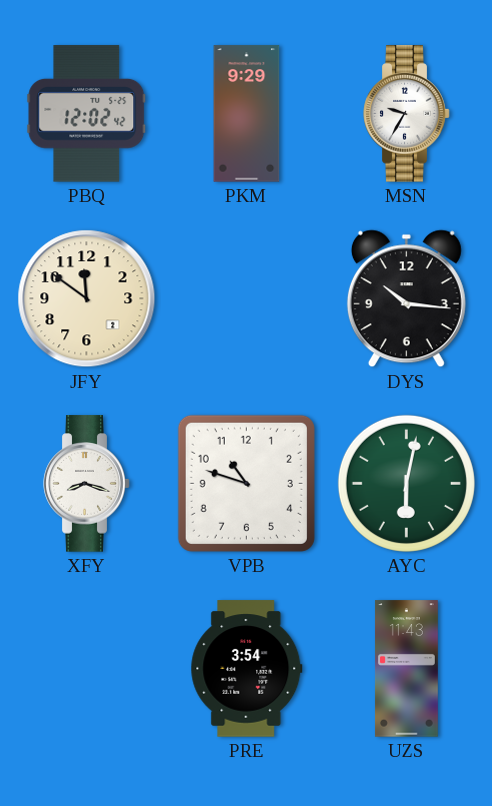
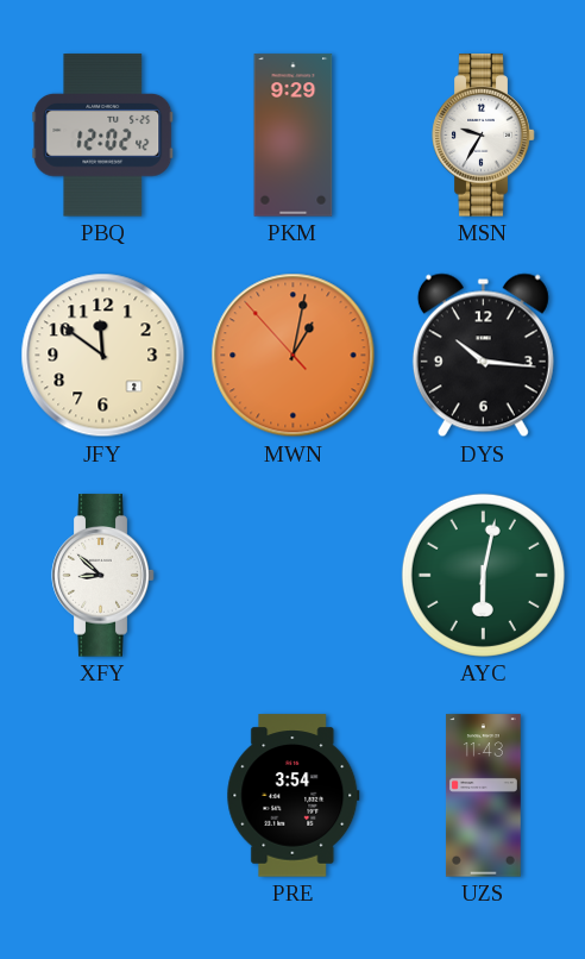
MWN: none -> 1:01
XFY: 8:18 -> 8:52
VPB: 10:48 -> none
